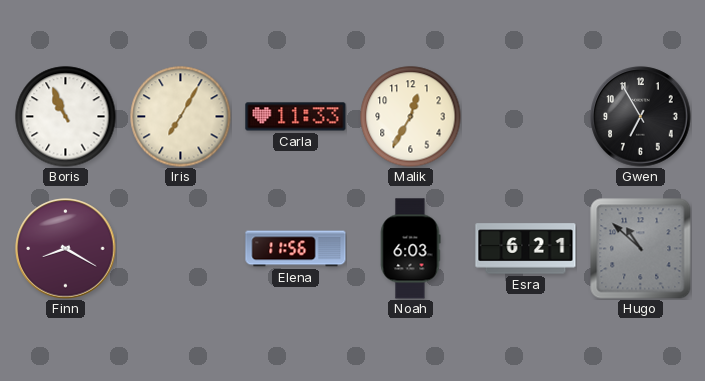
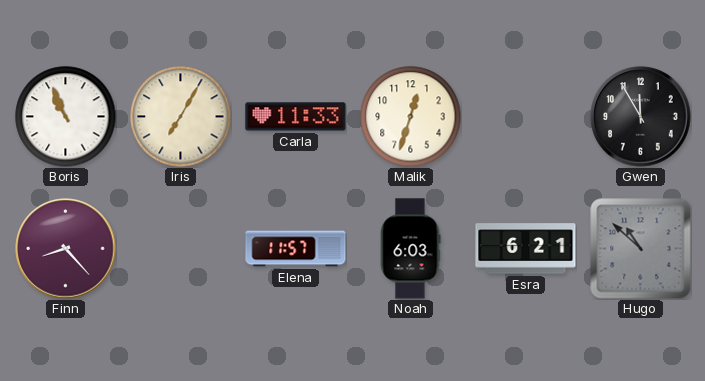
Malik: 12:35 -> 12:33
Gwen: 6:55 -> 11:55
Finn: 8:20 -> 8:23
Elena: 11:56 -> 11:57
